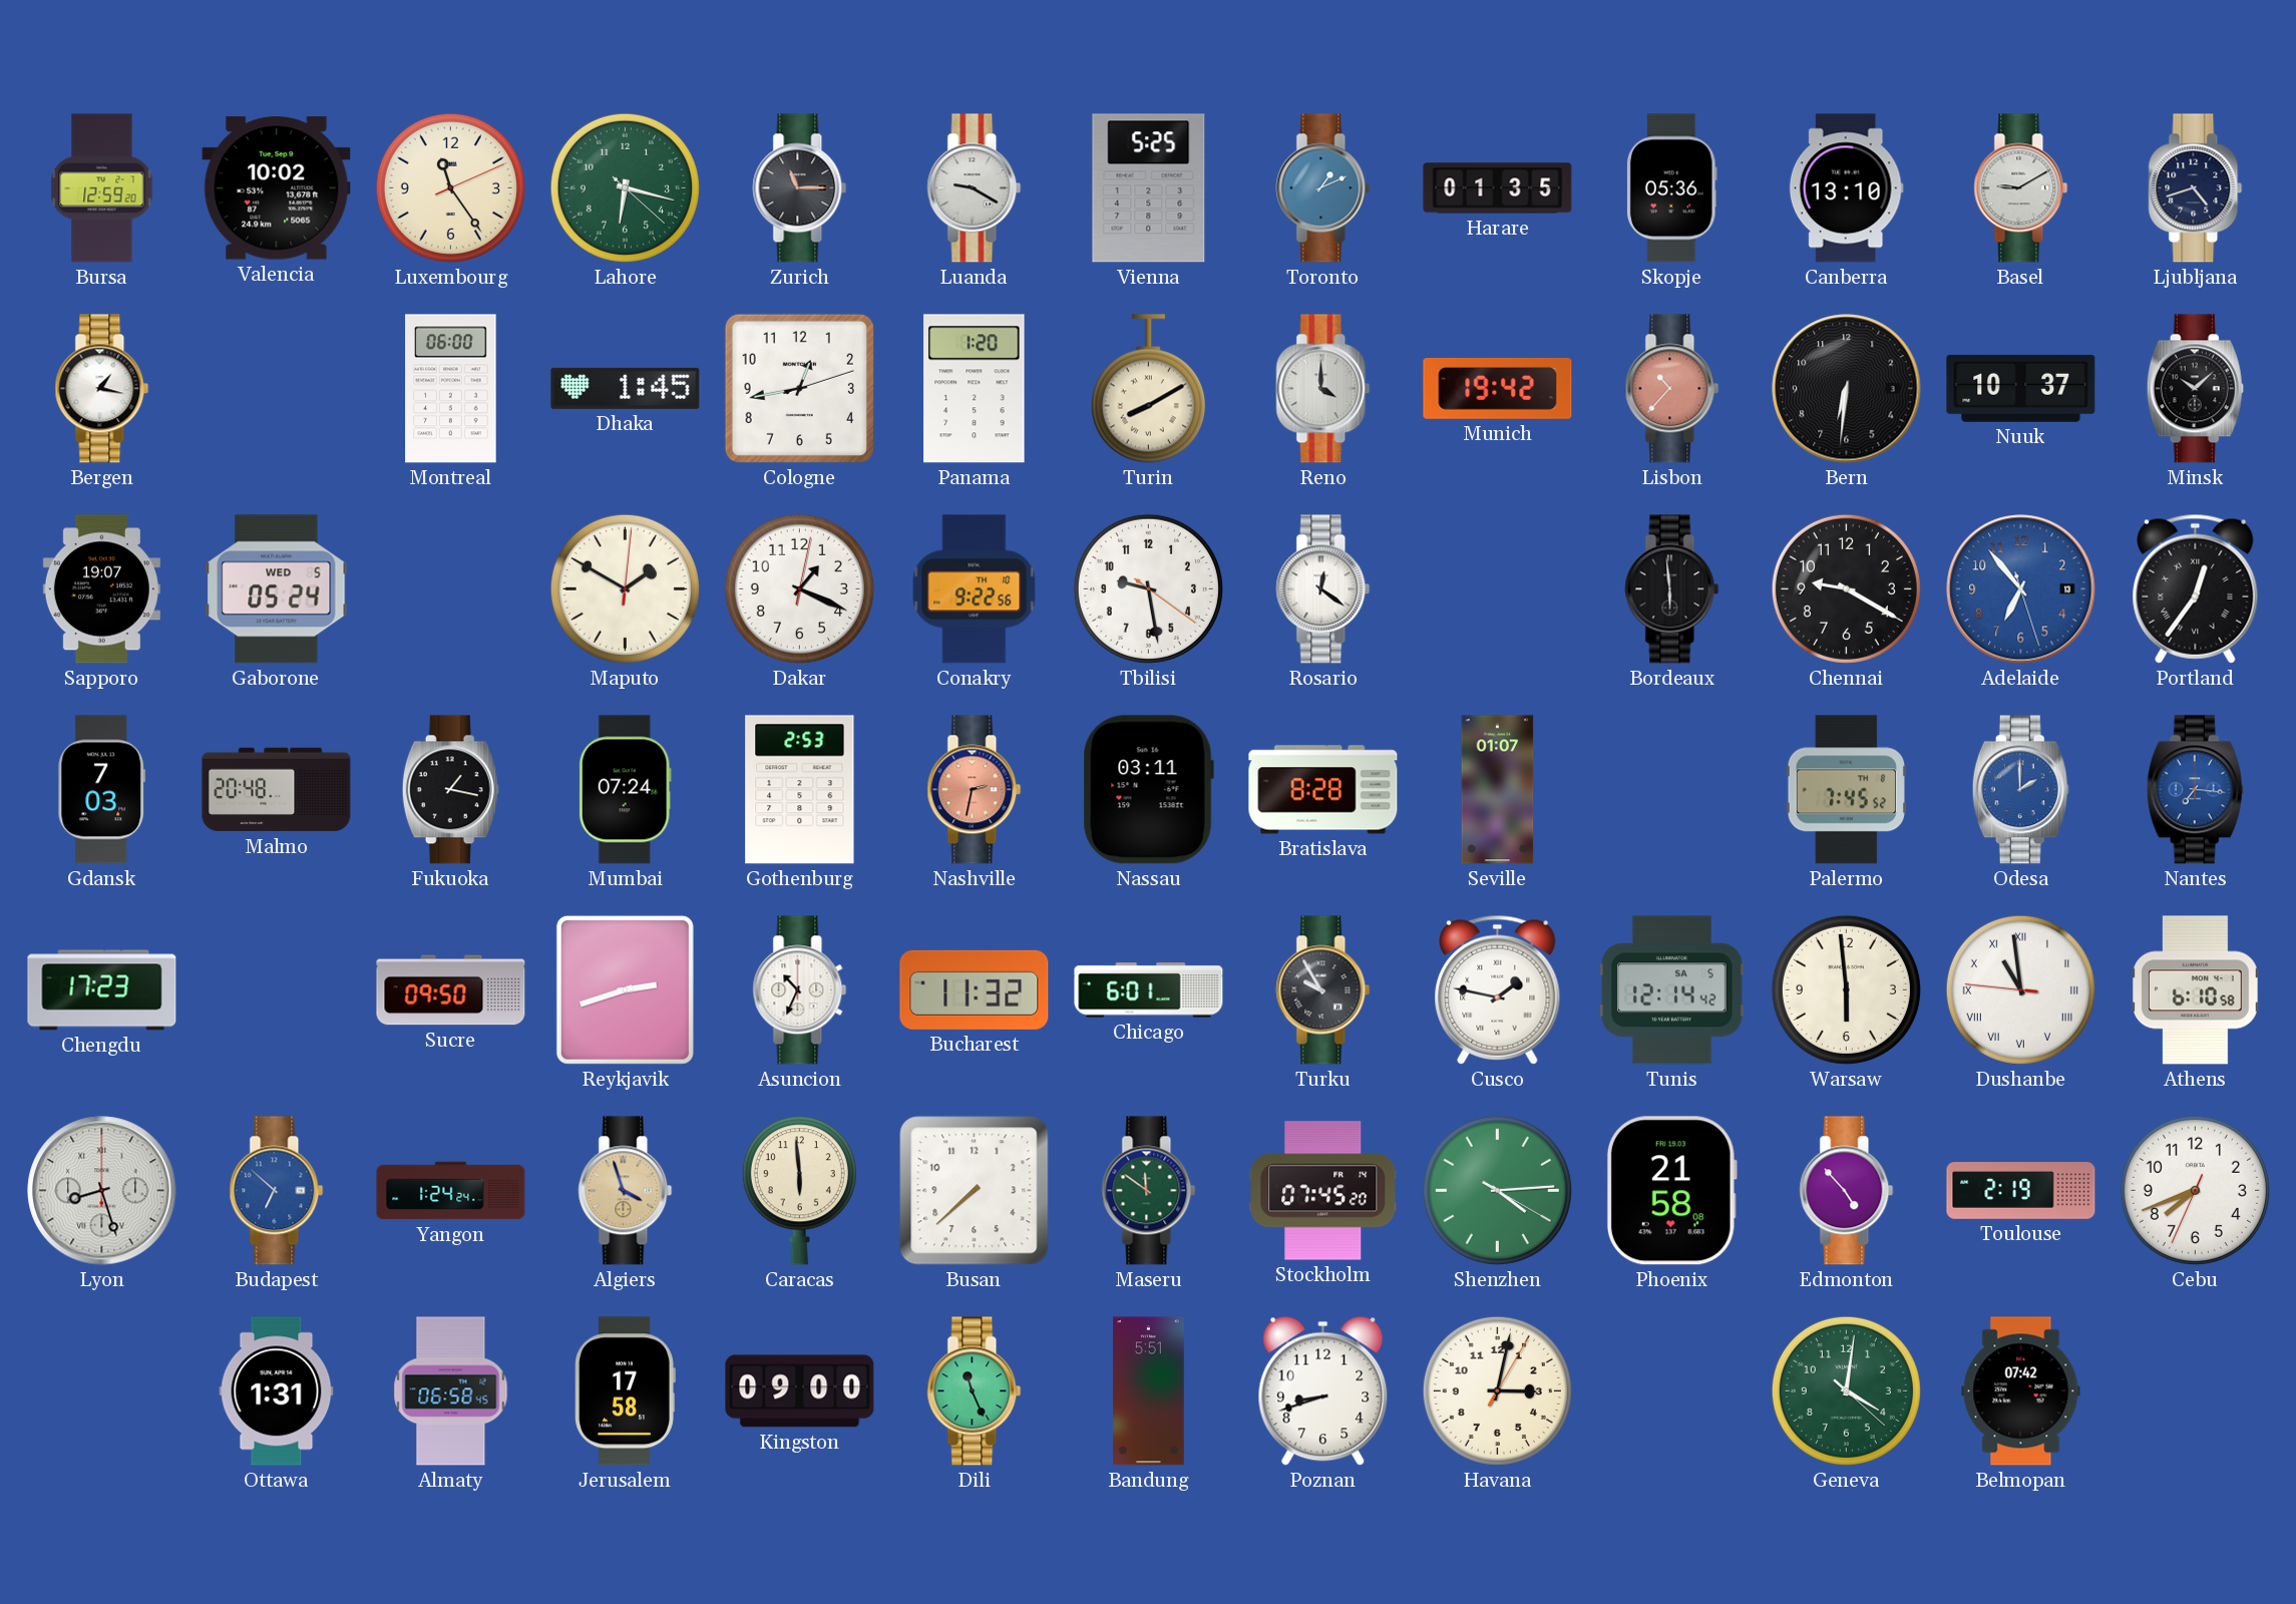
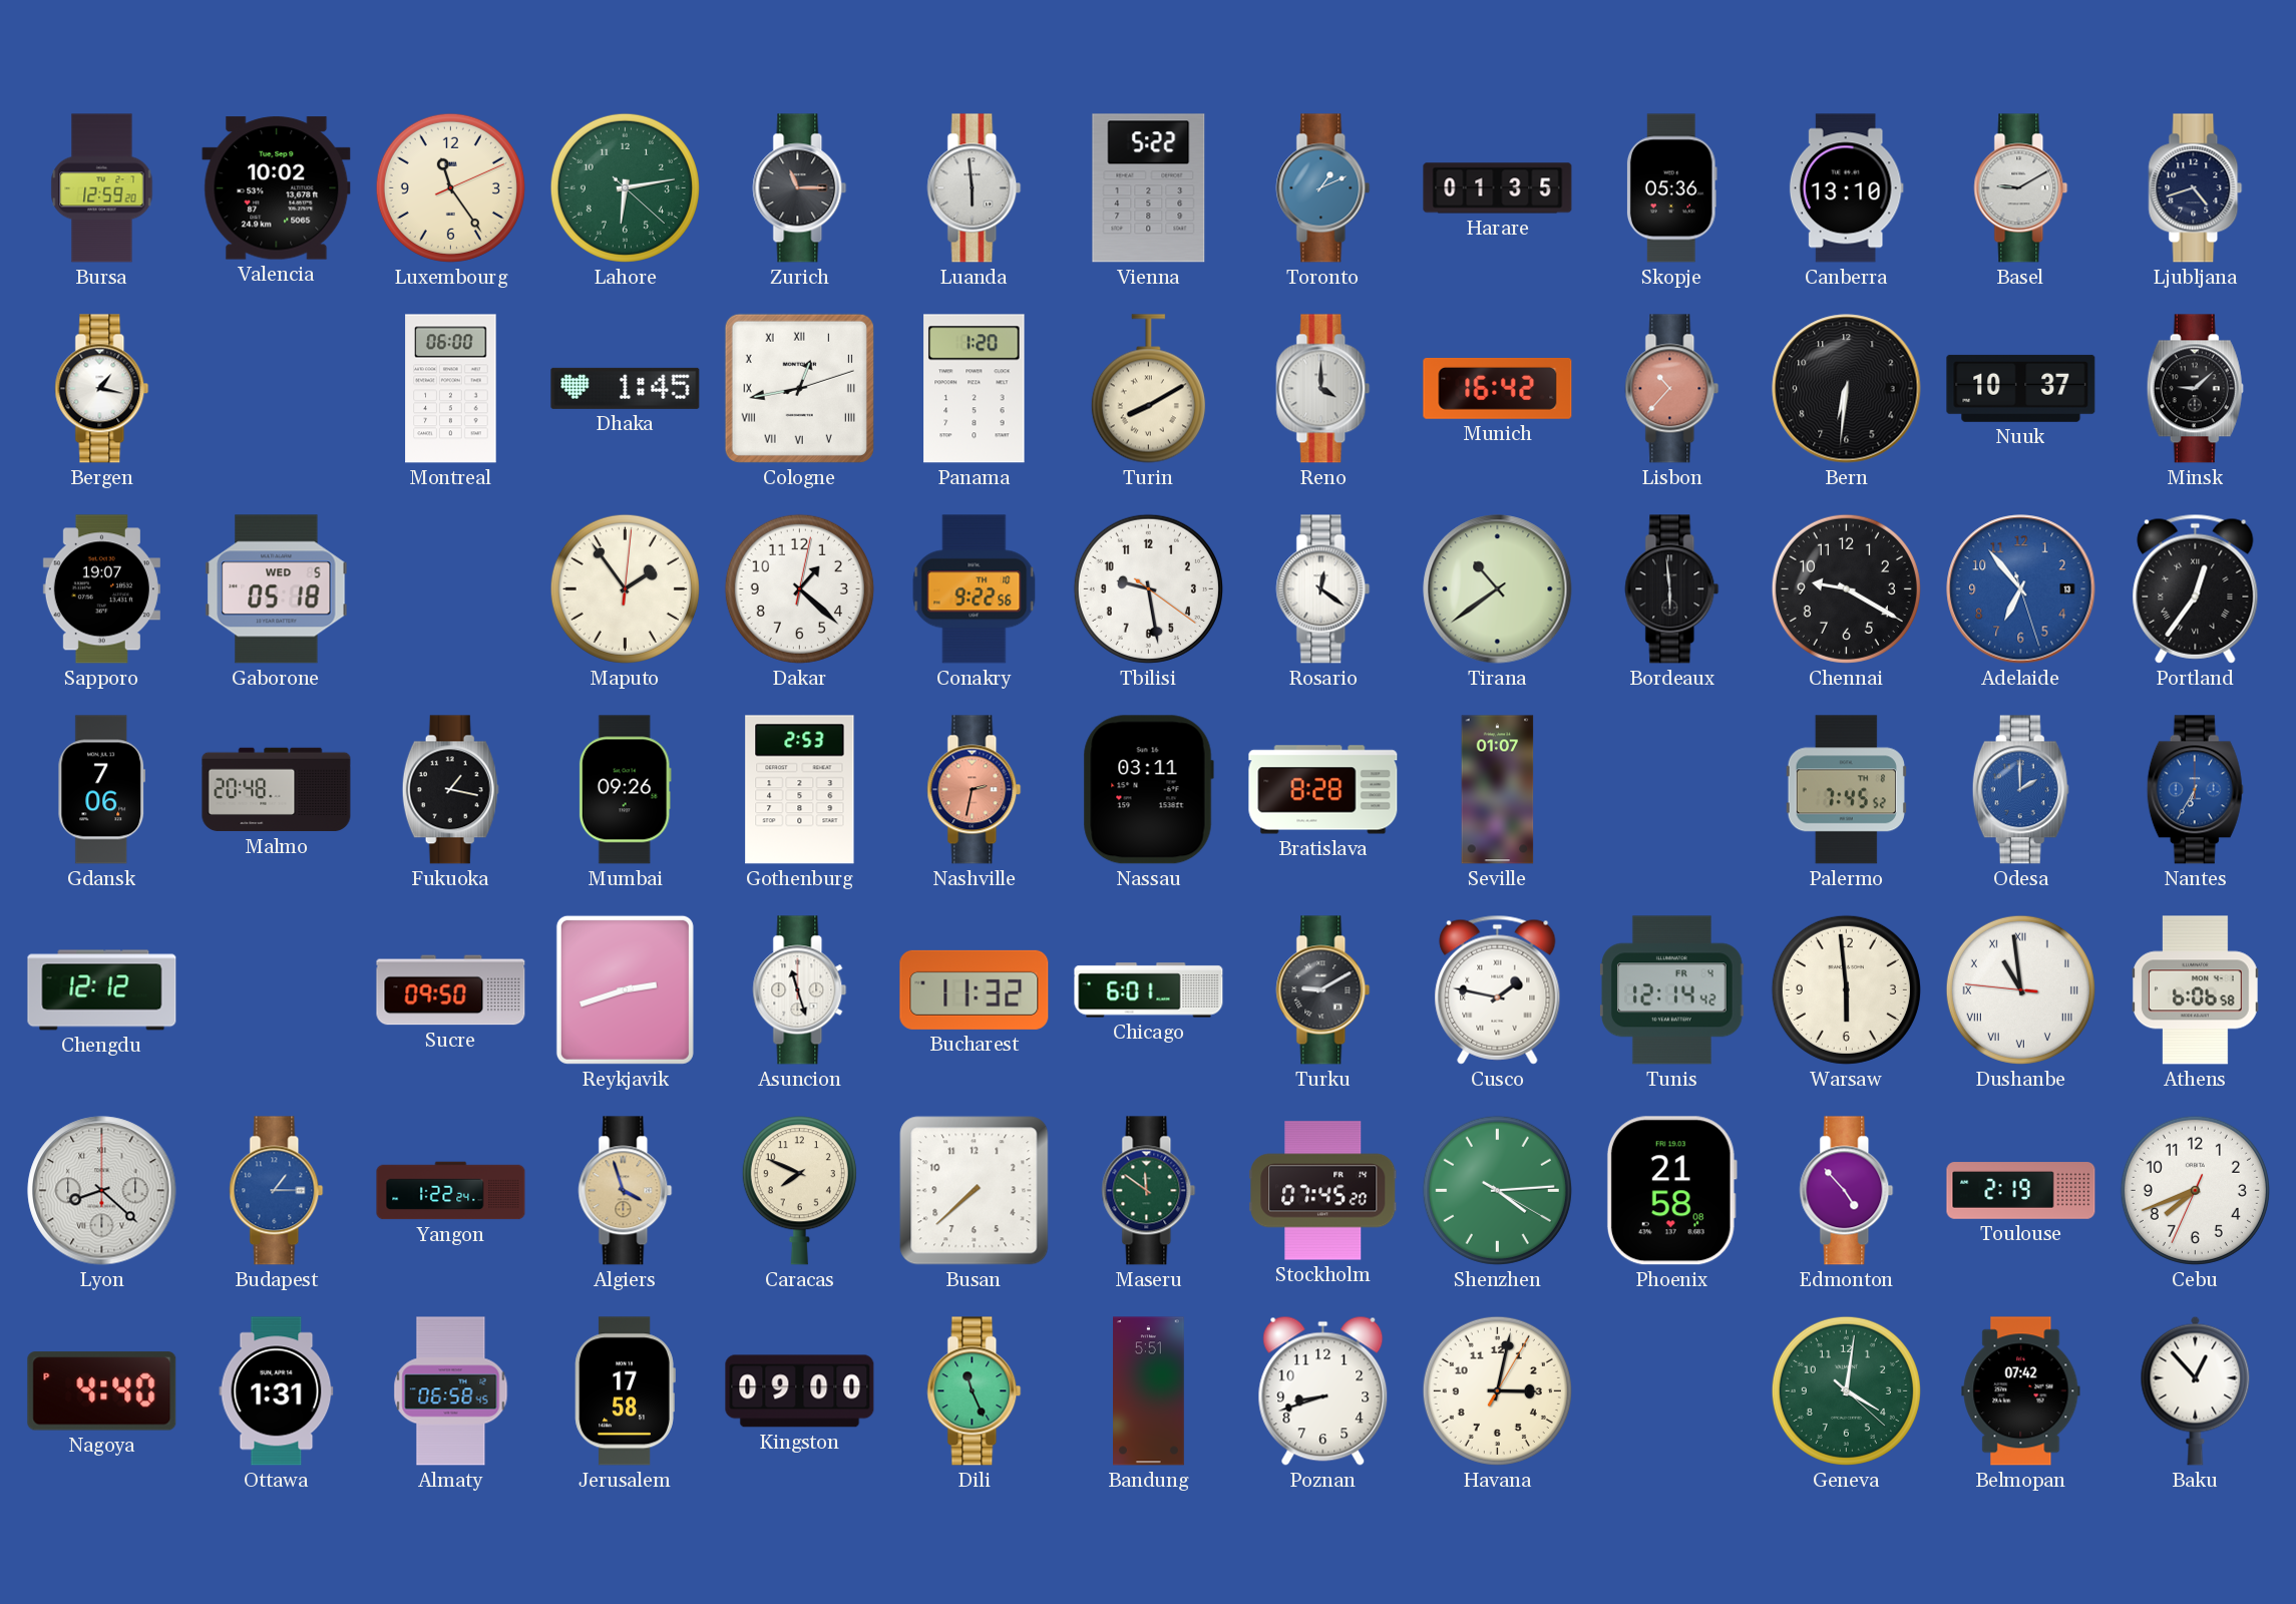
Lahore: 6:17 -> 6:13
Luanda: 9:20 -> 5:59
Vienna: 5:25 -> 5:22
Cologne numerals: Arabic -> Roman
Munich: 19:42 -> 16:42
Minsk: 10:08 -> 9:08
Gaborone: 05:24 -> 05:18
Maputo: 1:50 -> 1:54
Dakar: 1:19 -> 1:22
Tirana: none -> 10:39
Gdansk: 7:03 -> 7:06
Mumbai: 07:24 -> 09:26
Nantes: 7:16 -> 6:35
Chengdu: 17:23 -> 12:12
Asuncion: 10:34 -> 11:27
Turku: 9:55 -> 9:10
Tunis date: SA 5 -> FR 4
Athens: 6:10 -> 6:06
Lyon: 8:27 -> 8:22
Budapest: 6:52 -> 1:15
Yangon: 1:24 -> 1:22
Caracas: 5:59 -> 7:49
Nagoya: none -> 4:40
Baku: none -> 12:53
